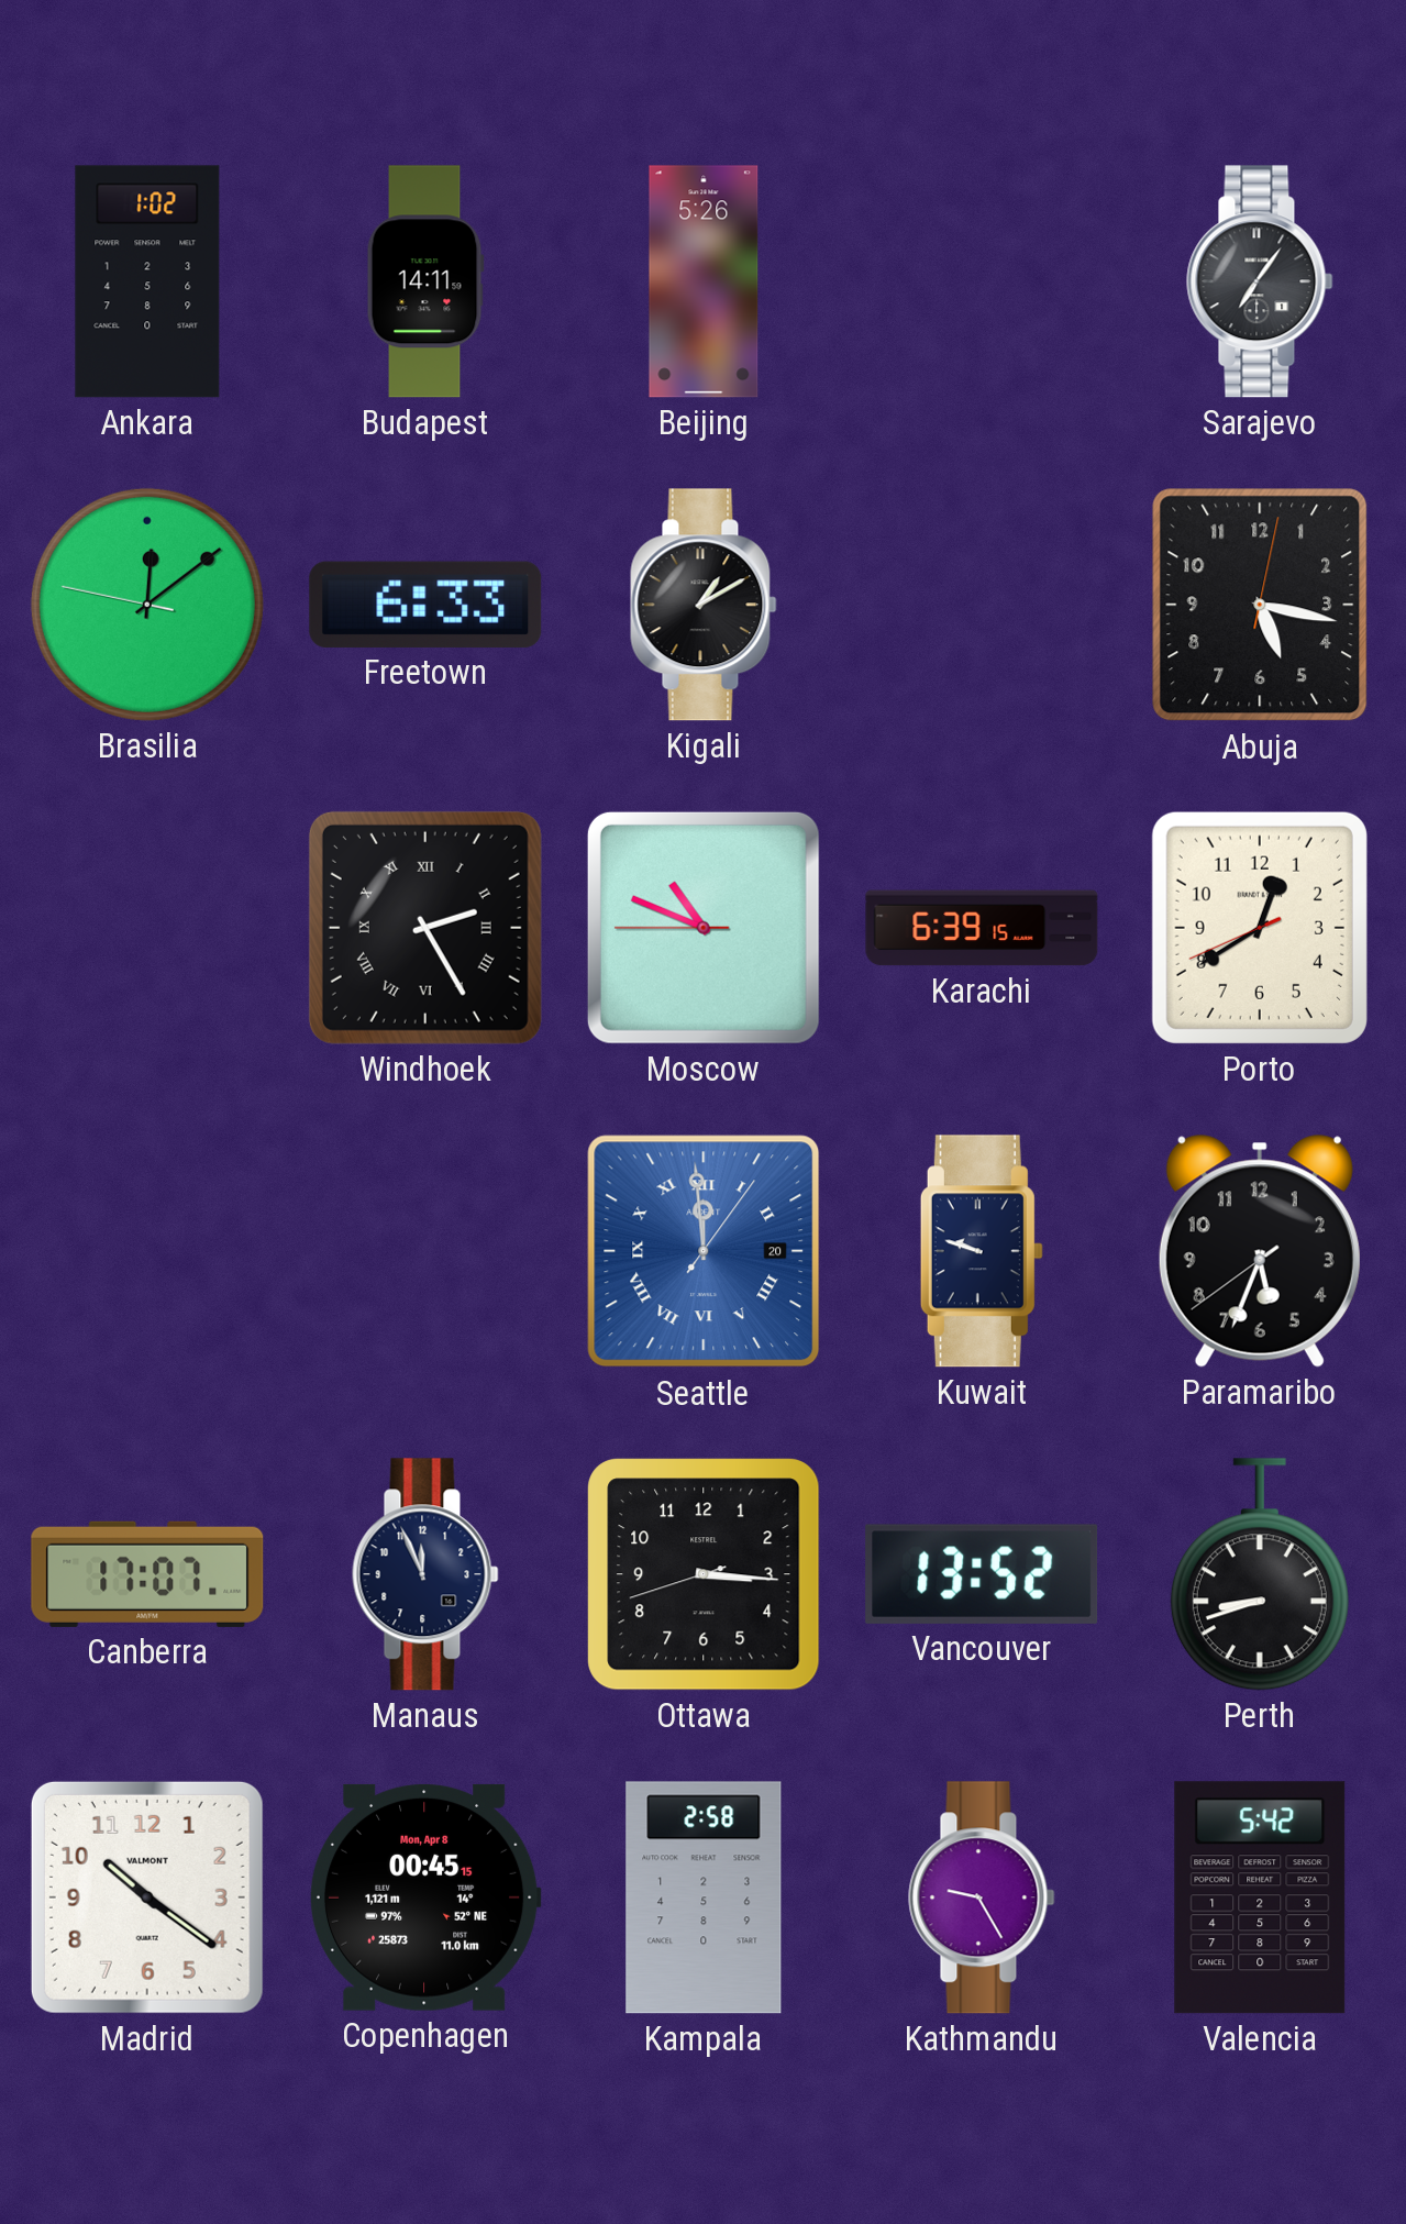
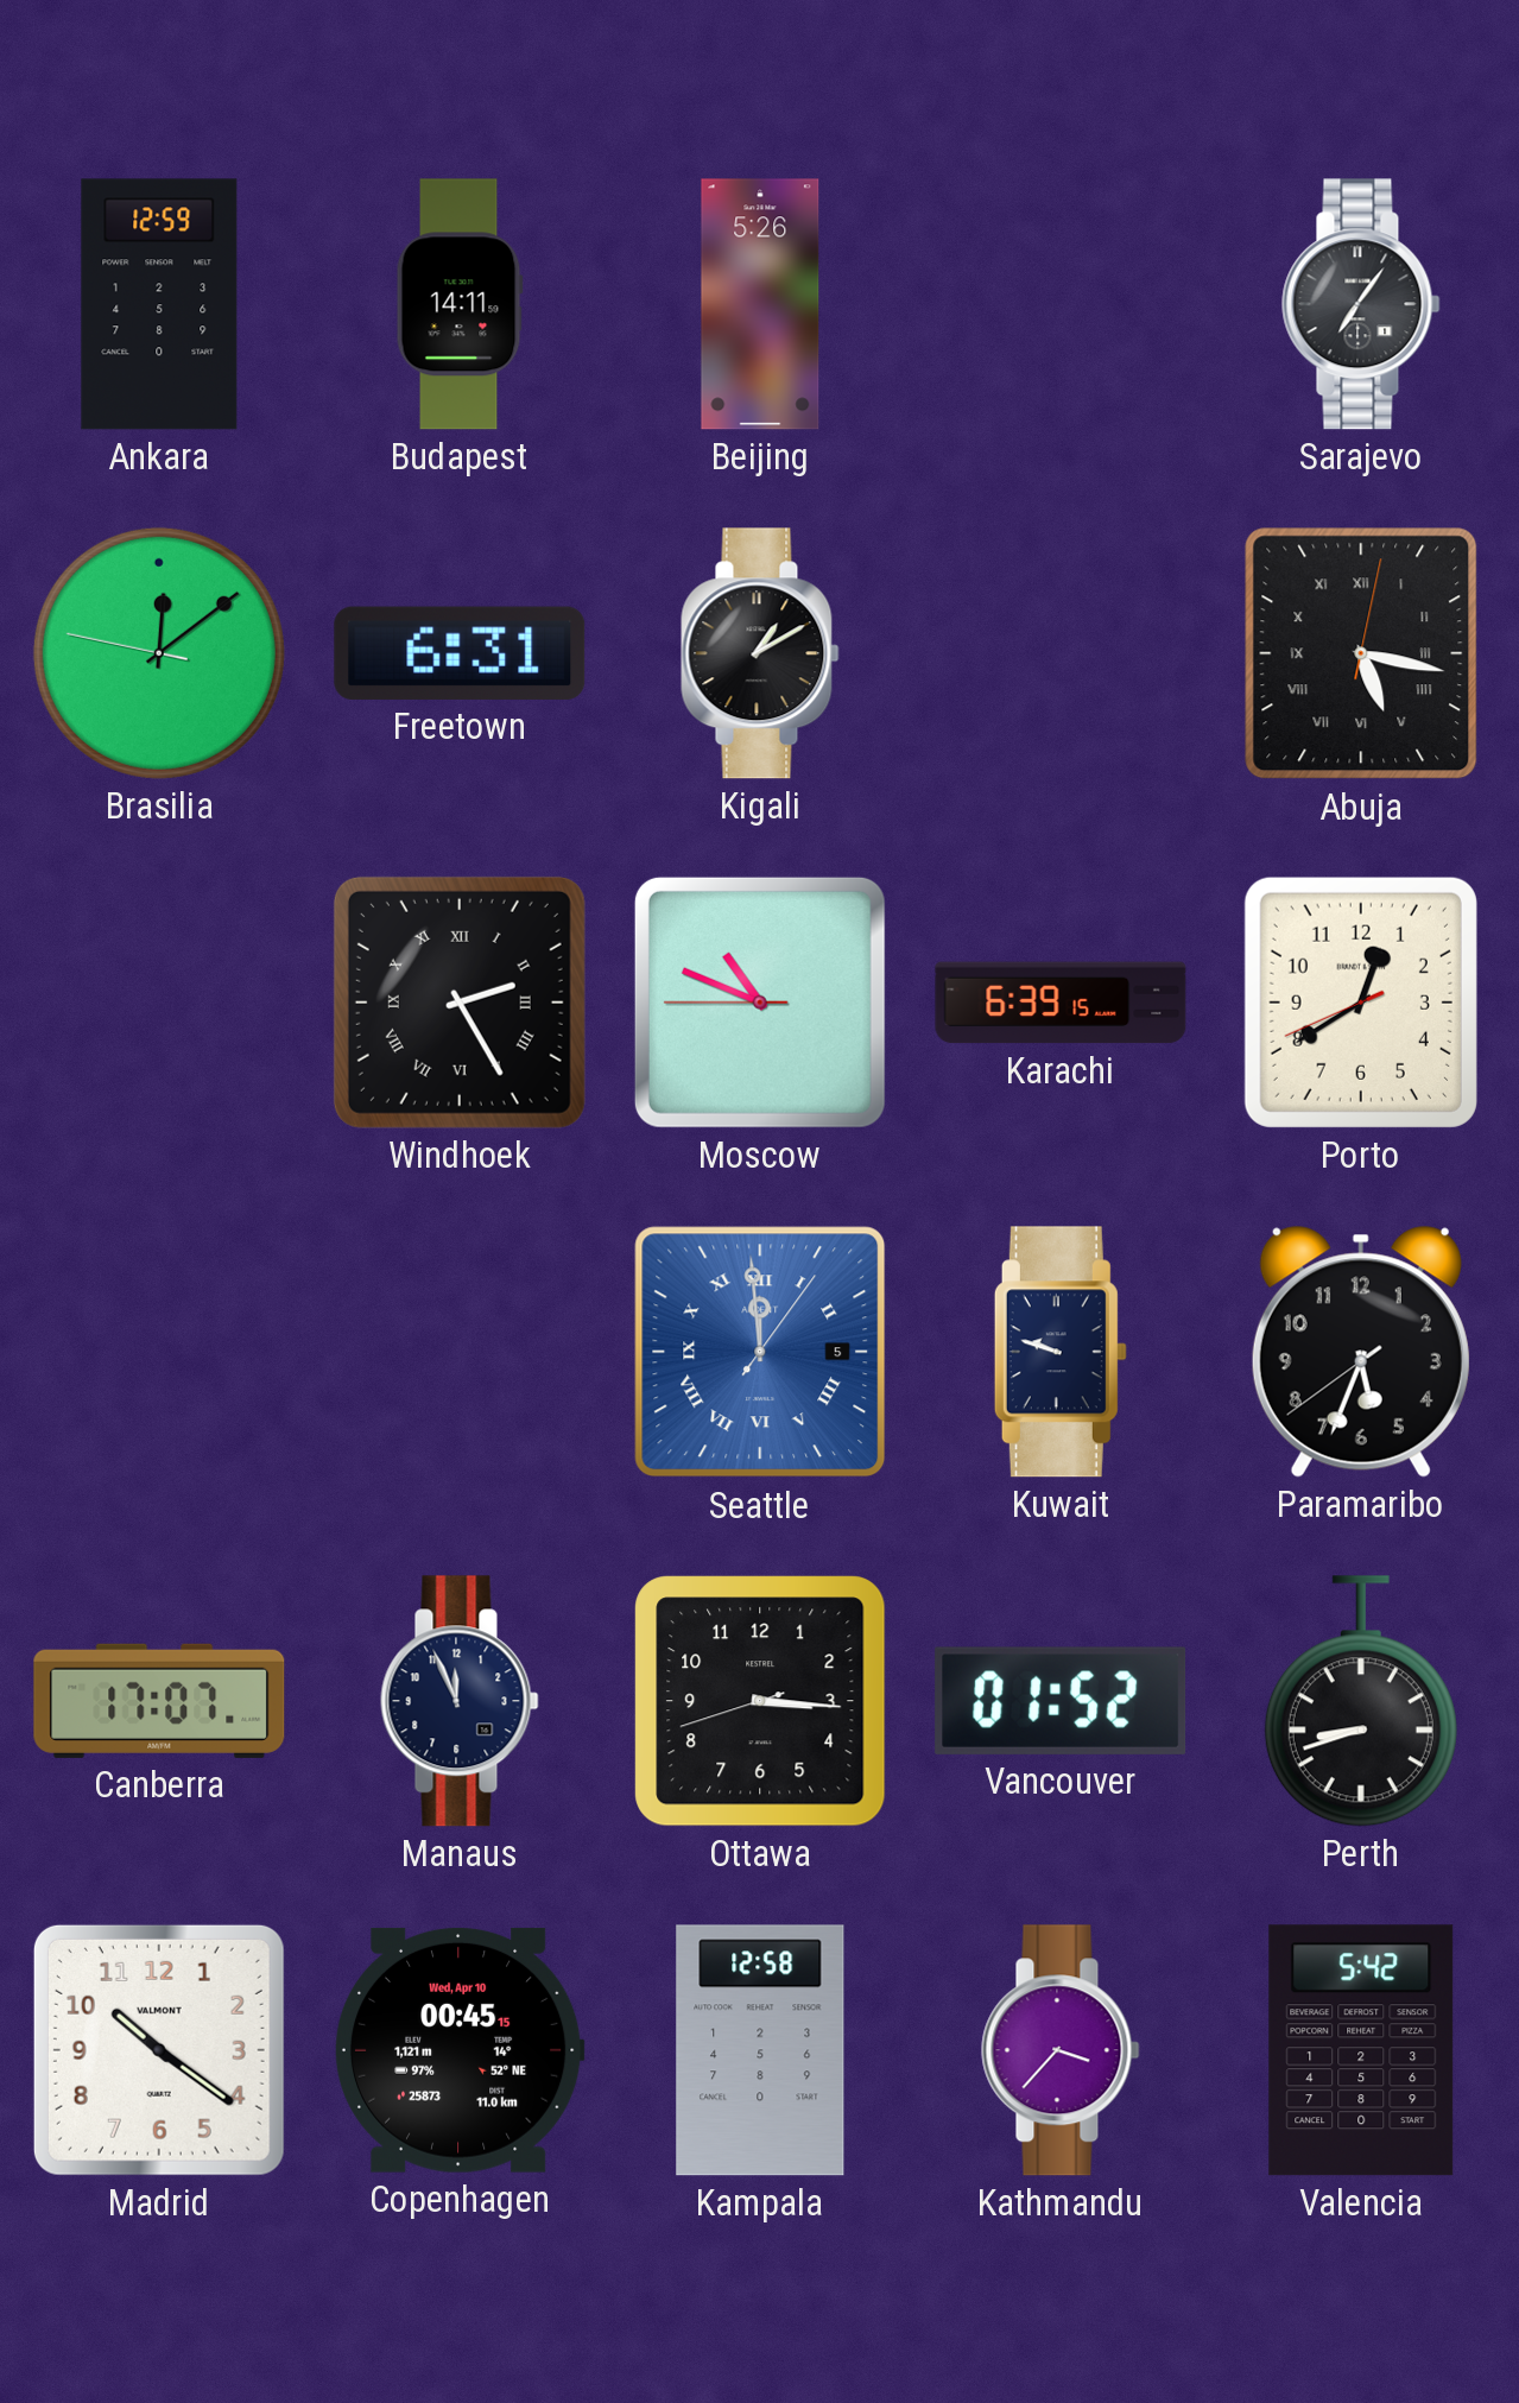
Ankara: 1:02 -> 12:59
Freetown: 6:33 -> 6:31
Abuja numerals: Arabic -> Roman
Seattle date: 20 -> 5
Vancouver: 13:52 -> 01:52
Copenhagen date: Mon, Apr 8 -> Wed, Apr 10
Kampala: 2:58 -> 12:58
Kathmandu: 9:25 -> 3:37
